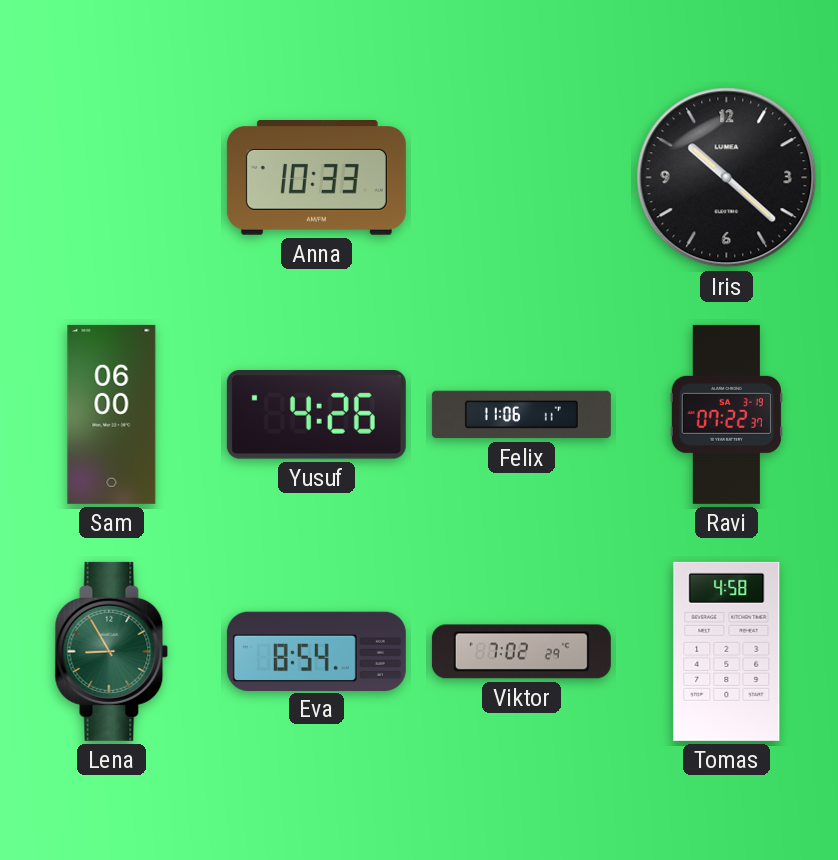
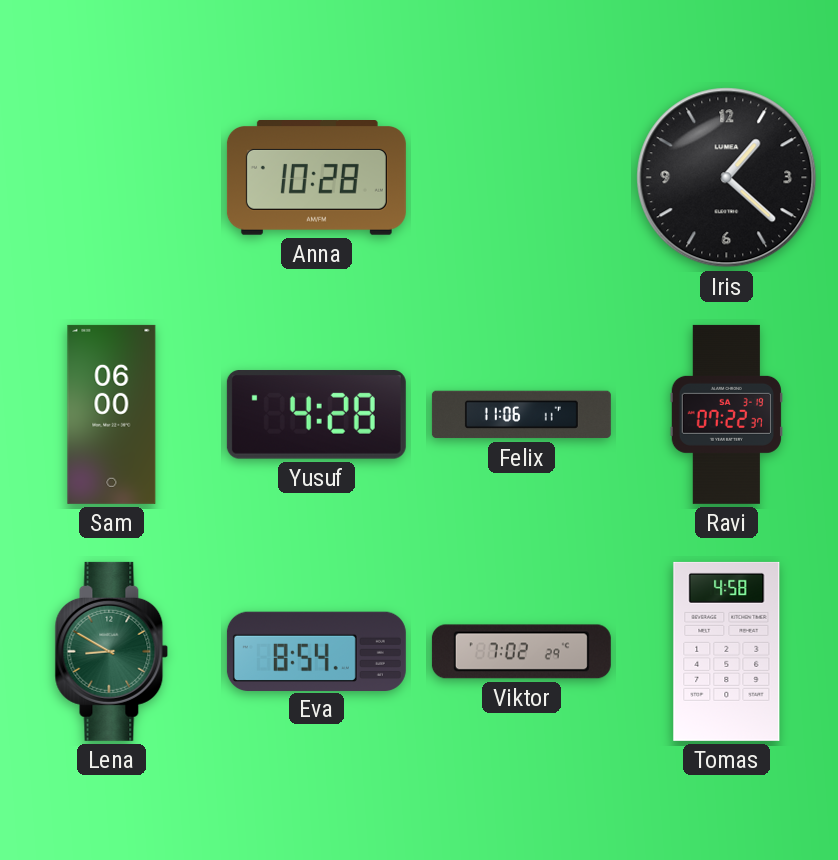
Anna: 10:33 -> 10:28
Iris: 10:22 -> 1:22
Yusuf: 4:26 -> 4:28
Lena: 8:55 -> 8:50
